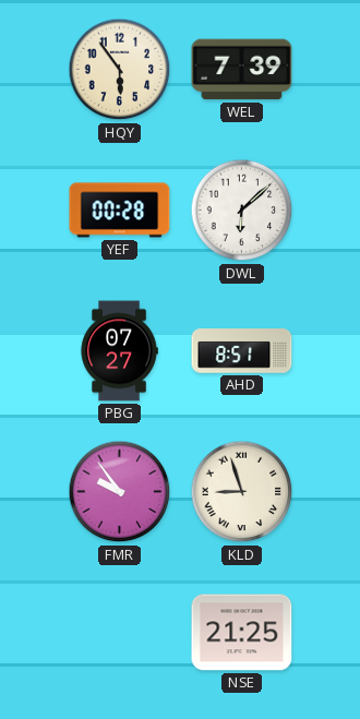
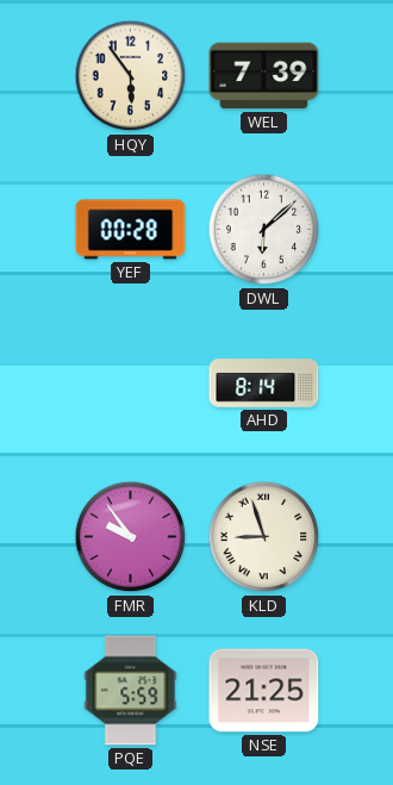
PBG: 07:27 -> none
AHD: 8:51 -> 8:14
PQE: none -> 5:59
